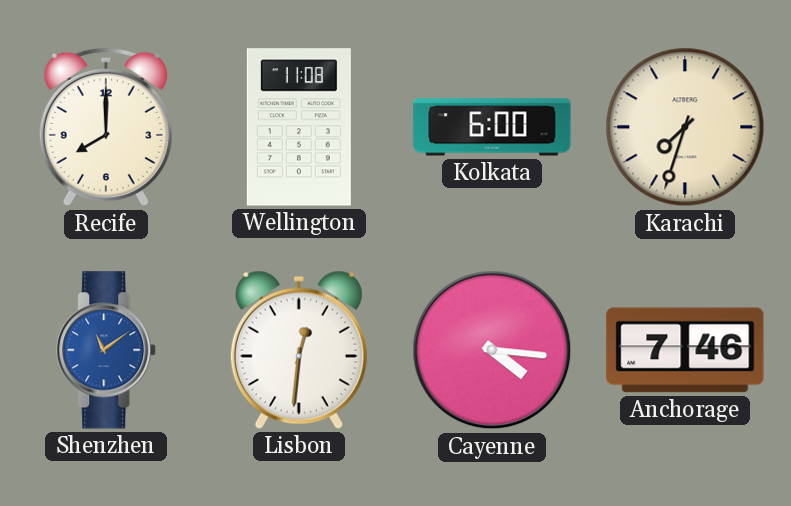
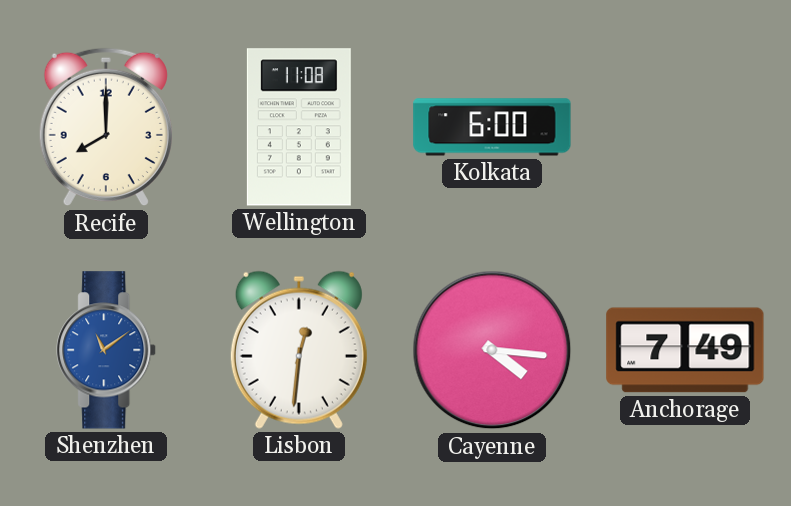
Karachi: 7:33 -> none
Anchorage: 7:46 -> 7:49
